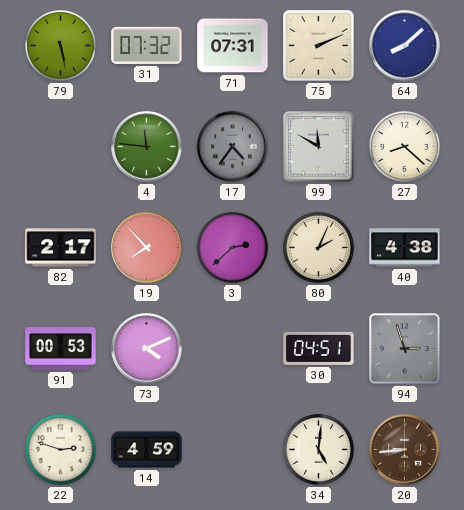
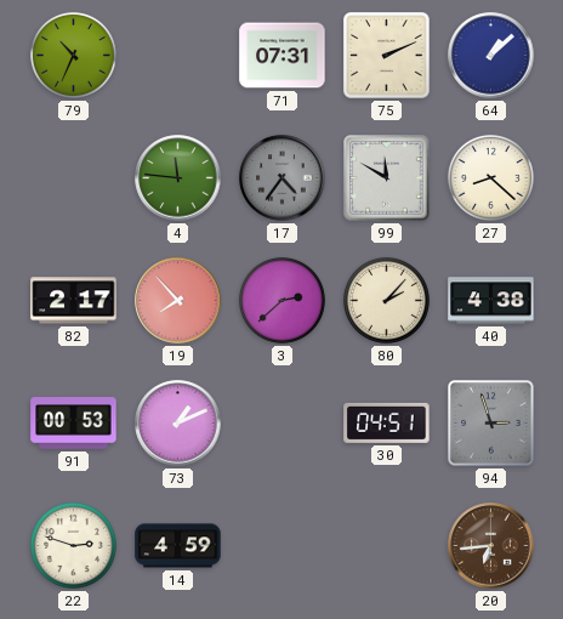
79: 5:28 -> 10:34
31: 07:32 -> none
64: 8:08 -> 1:08
80: 2:04 -> 2:07
73: 4:11 -> 1:11
34: 5:01 -> none
20: 8:44 -> 6:44
